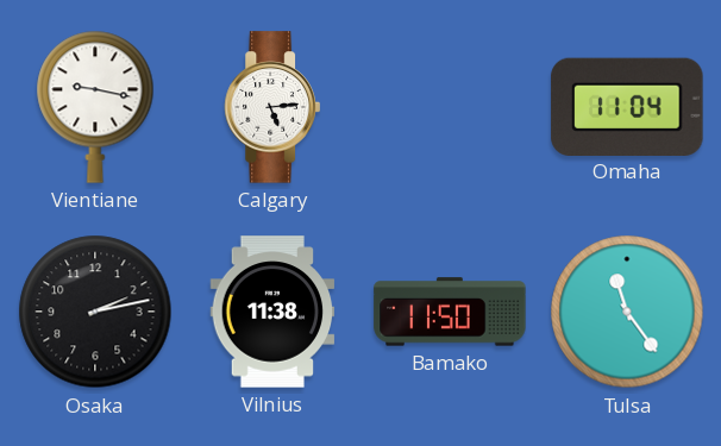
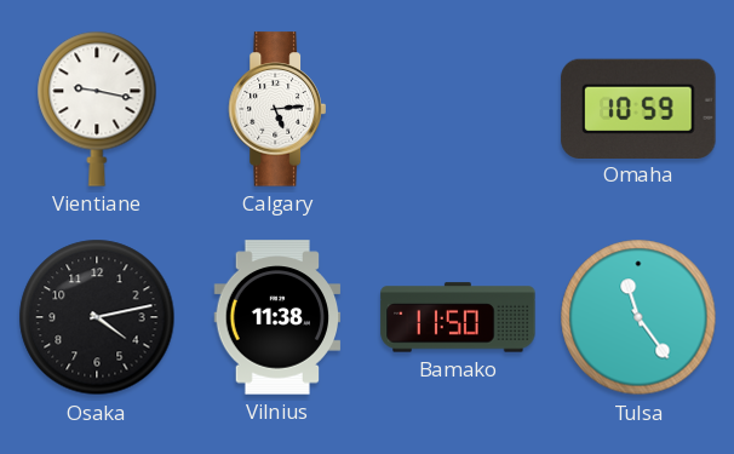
Omaha: 11:04 -> 10:59
Osaka: 2:13 -> 4:13
